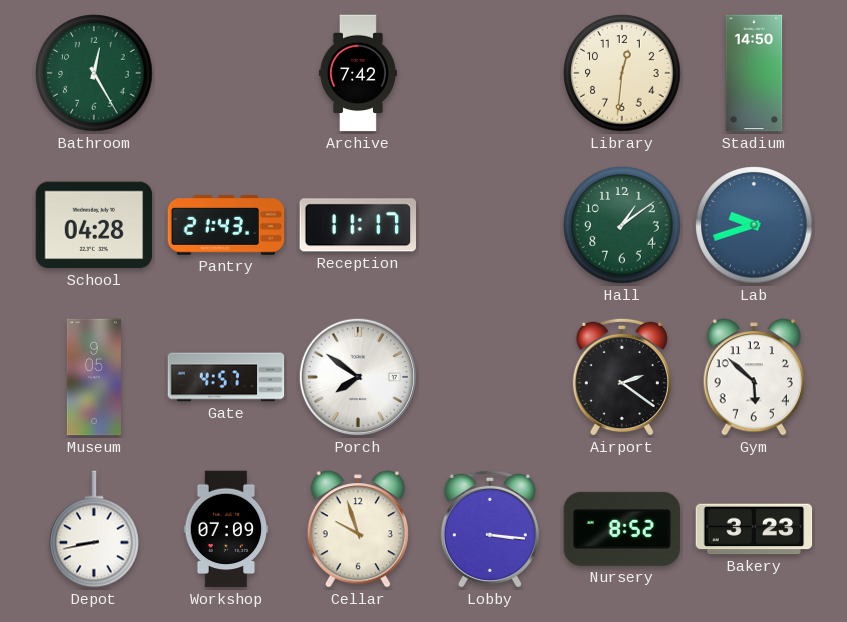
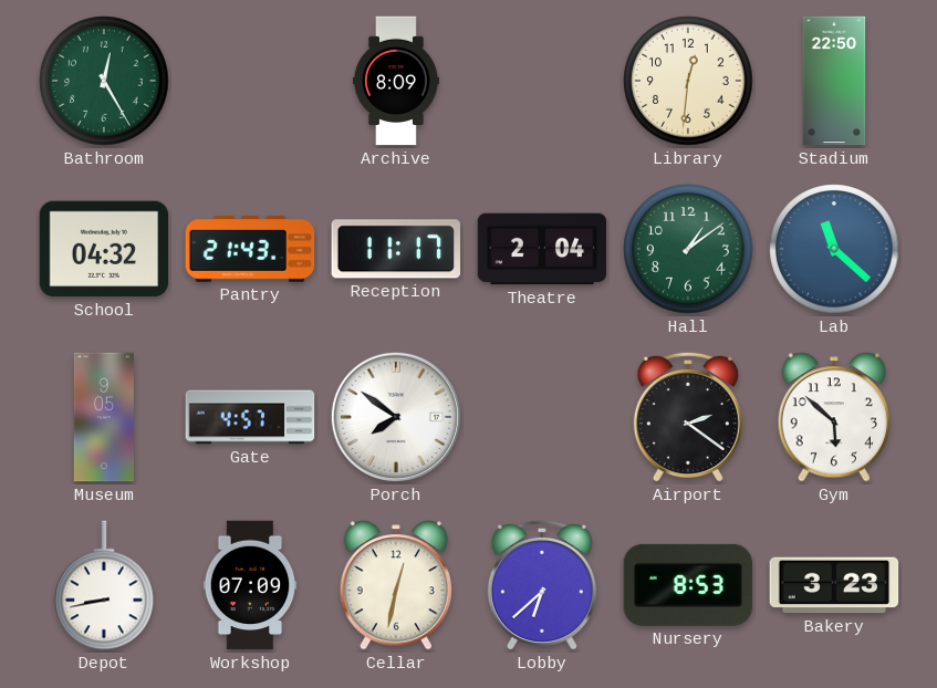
Archive: 7:42 -> 8:09
Stadium: 14:50 -> 22:50
School: 04:28 -> 04:32
Theatre: none -> 2:04
Lab: 9:42 -> 11:22
Cellar: 9:57 -> 12:32
Lobby: 3:16 -> 6:38
Nursery: 8:52 -> 8:53
